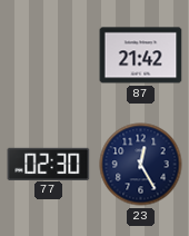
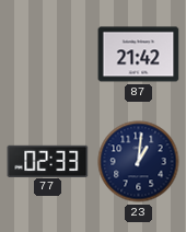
77: 02:30 -> 02:33
23: 12:25 -> 1:01
